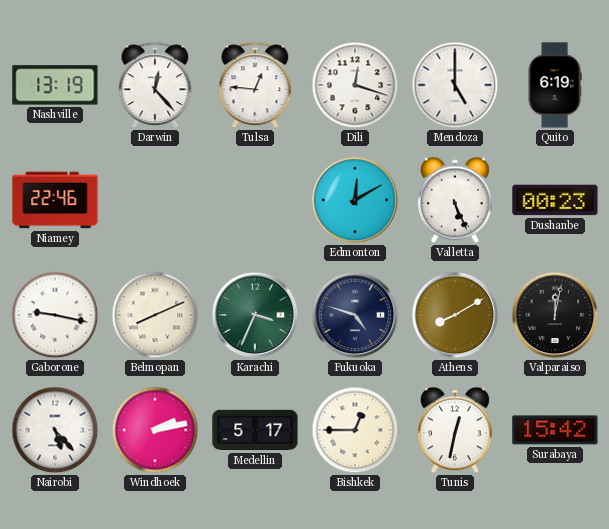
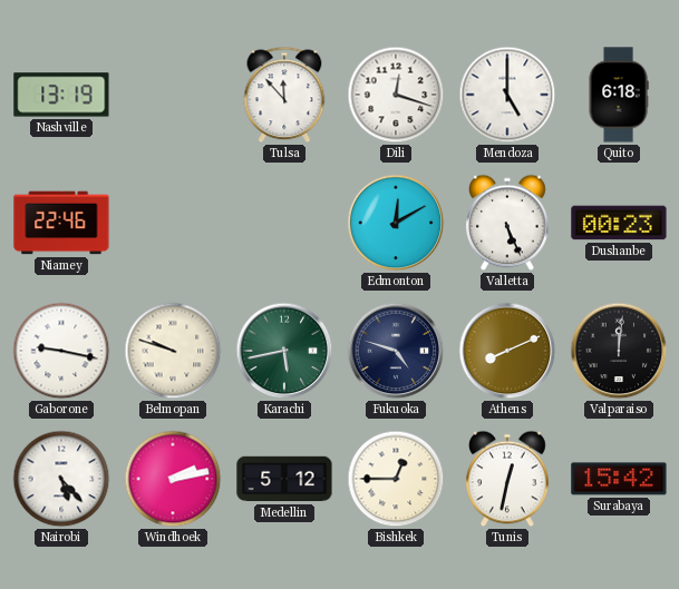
Darwin: 12:23 -> none
Tulsa: 12:46 -> 11:53
Quito: 6:19 -> 6:18
Belmopan: 8:11 -> 9:48
Karachi: 3:34 -> 5:43
Athens: 8:10 -> 8:11
Valparaiso: 12:02 -> 12:01
Medellin: 5:17 -> 5:12
